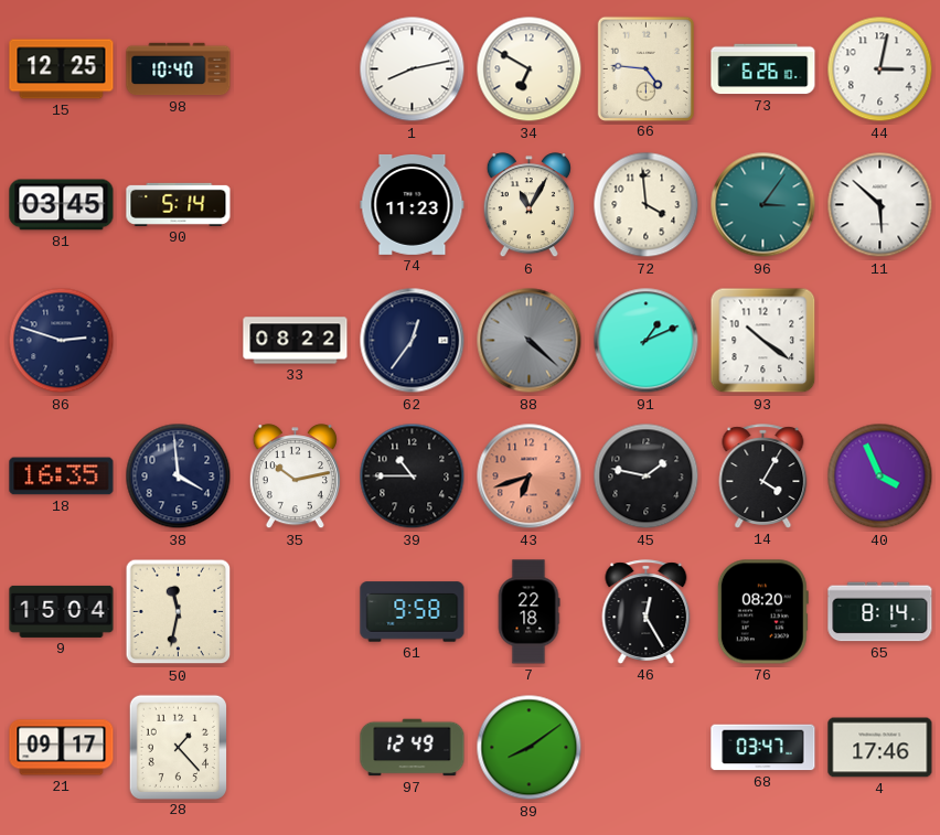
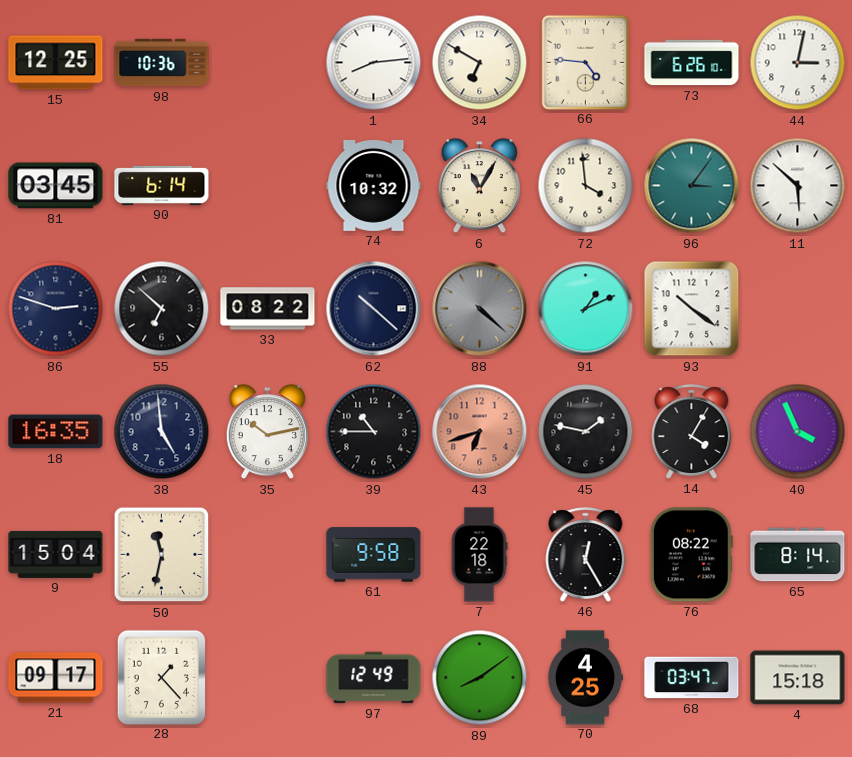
98: 10:40 -> 10:36
1: 8:13 -> 8:14
90: 5:14 -> 6:14
74: 11:23 -> 10:32
55: none -> 6:52
62: 12:36 -> 10:22
38: 3:59 -> 4:59
76: 08:20 -> 08:22
70: none -> 4:25
4: 17:46 -> 15:18
